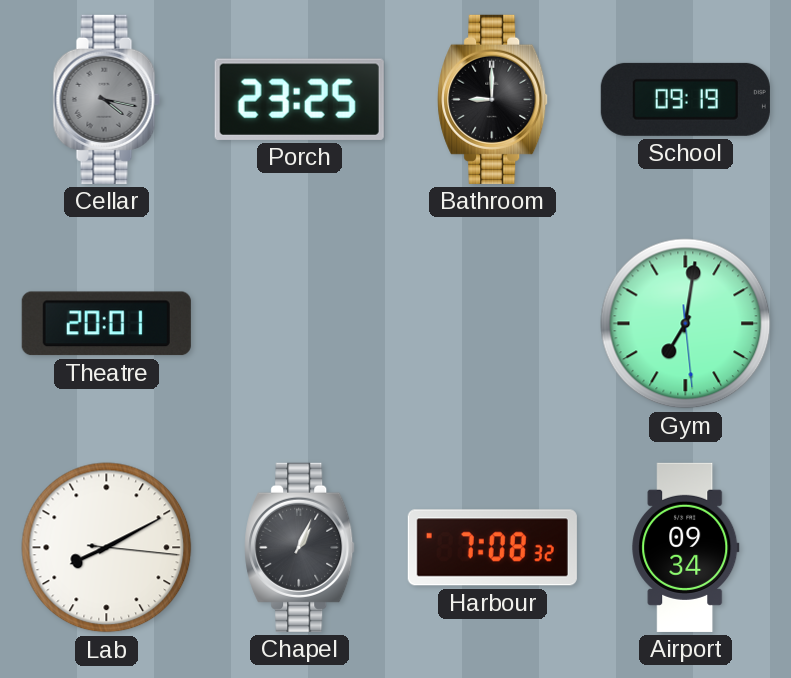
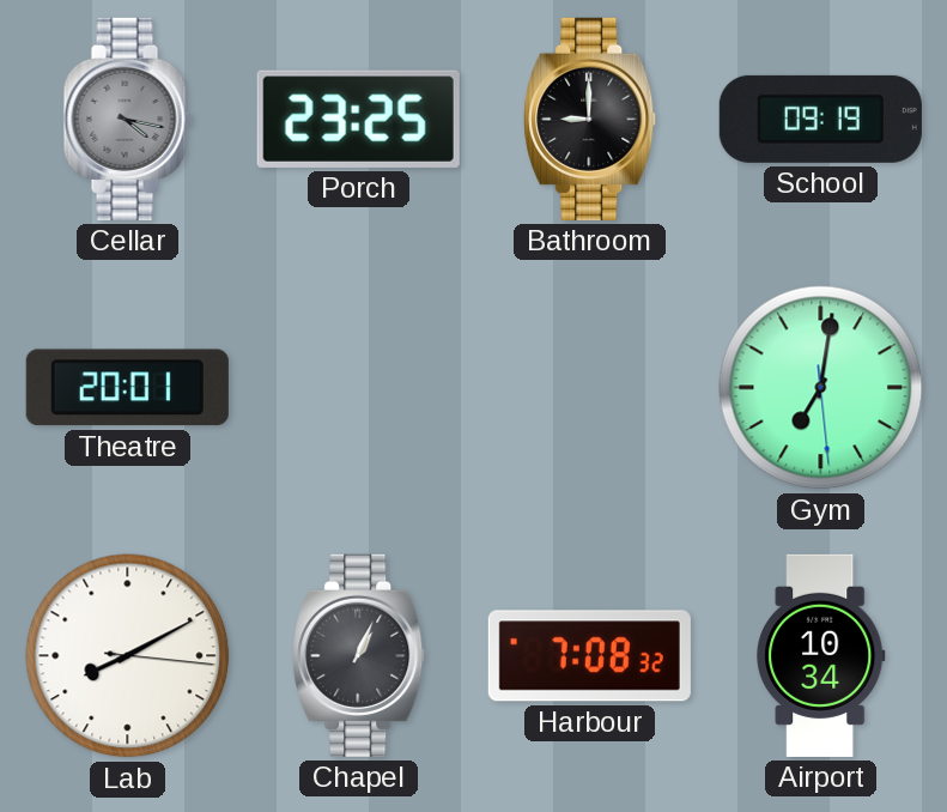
Airport: 09:34 -> 10:34
